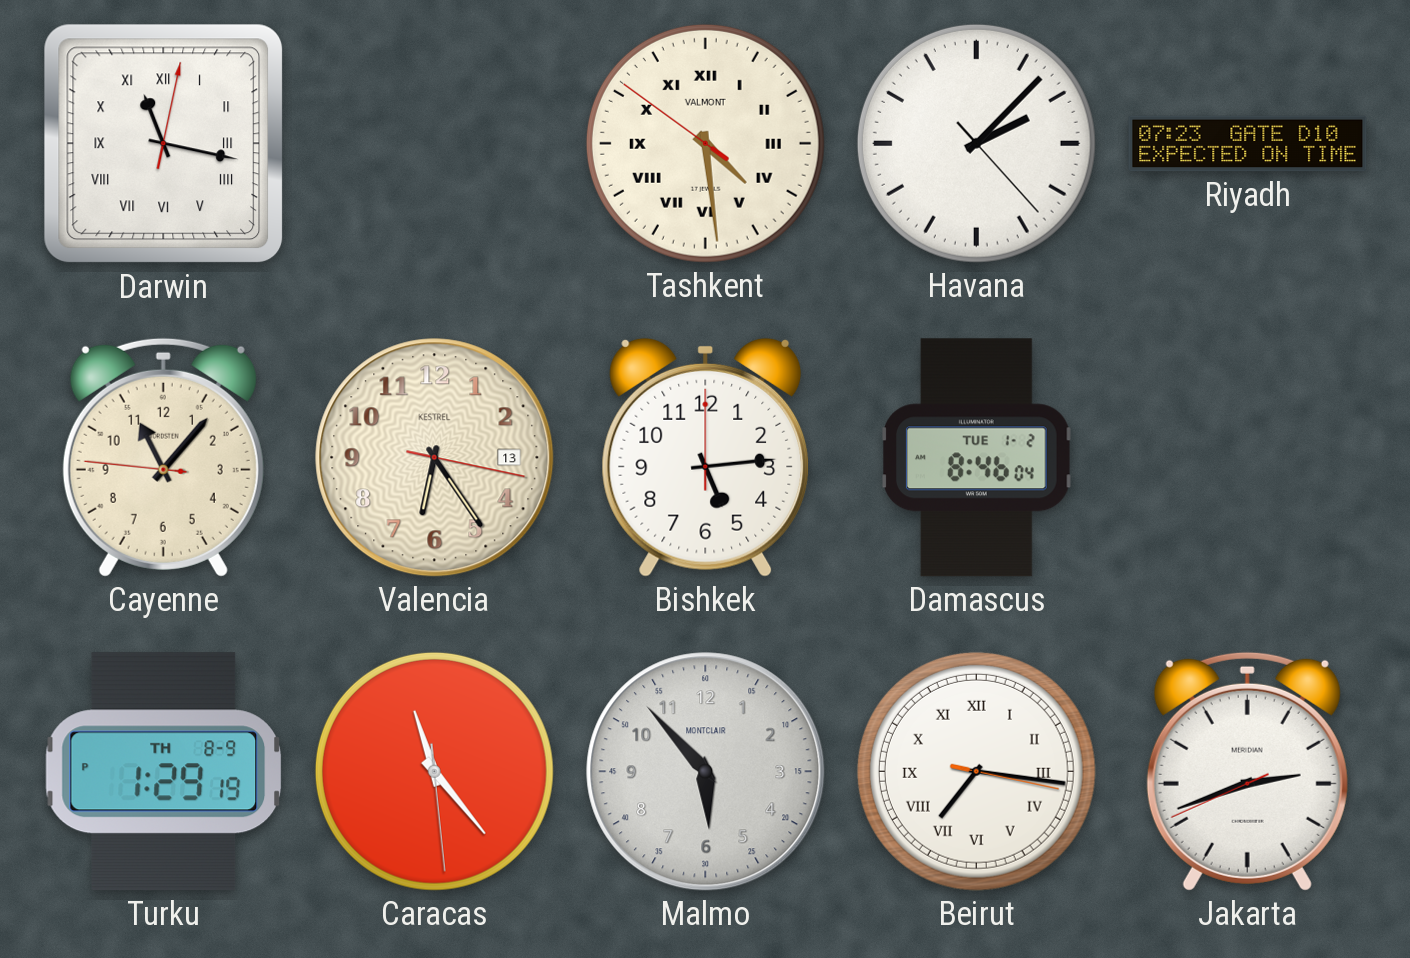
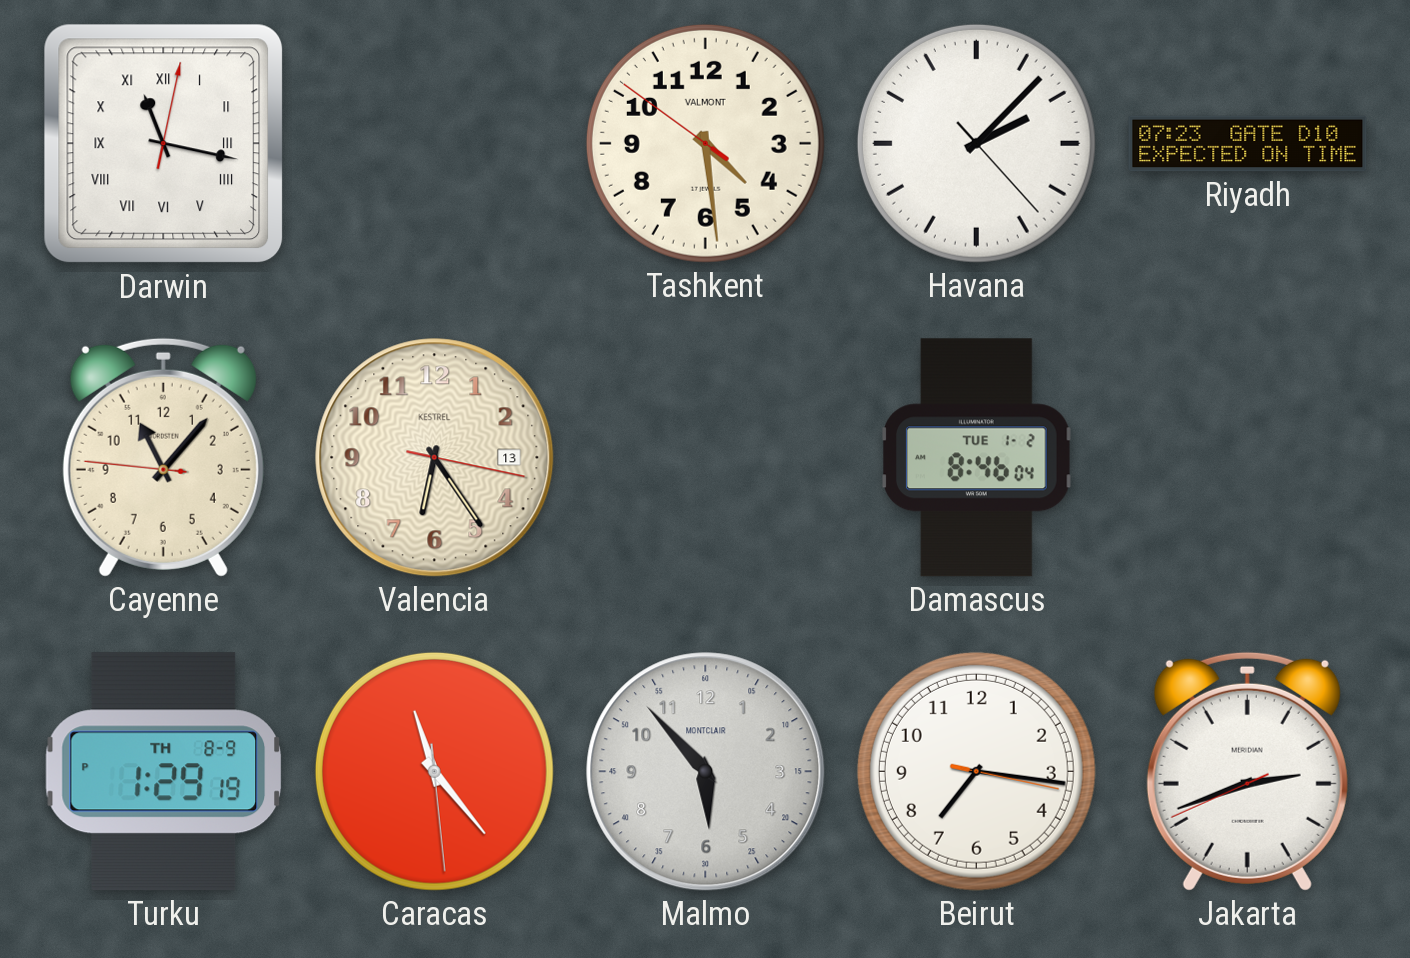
Tashkent numerals: Roman -> Arabic
Bishkek: 5:14 -> none
Beirut numerals: Roman -> Arabic
